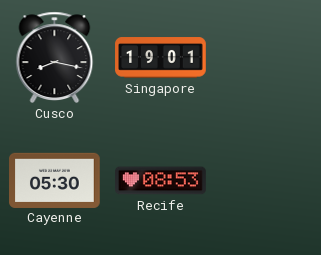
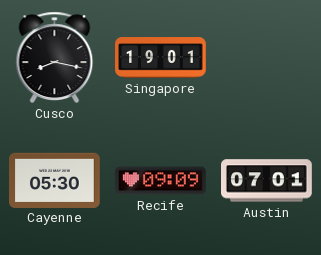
Recife: 08:53 -> 09:09
Austin: none -> 07:01
